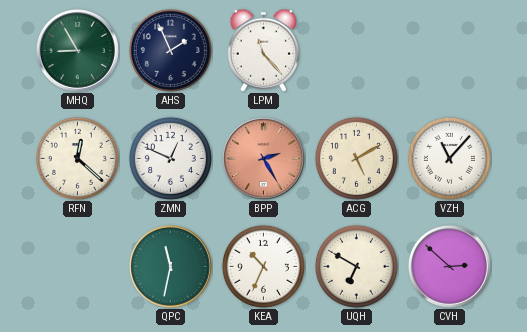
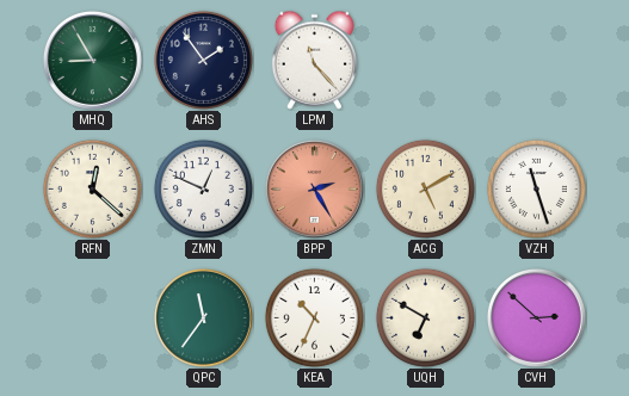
AHS: 1:56 -> 1:54
VZH: 11:07 -> 11:27
QPC: 11:32 -> 11:36
